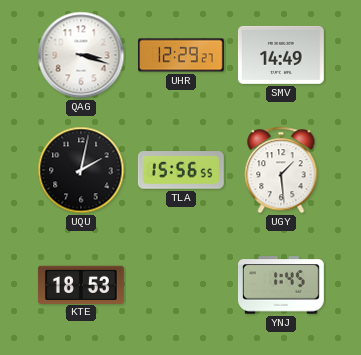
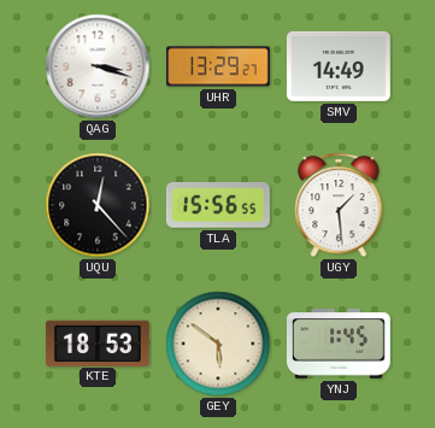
UHR: 12:29 -> 13:29
UQU: 2:02 -> 12:23
GEY: none -> 5:51
